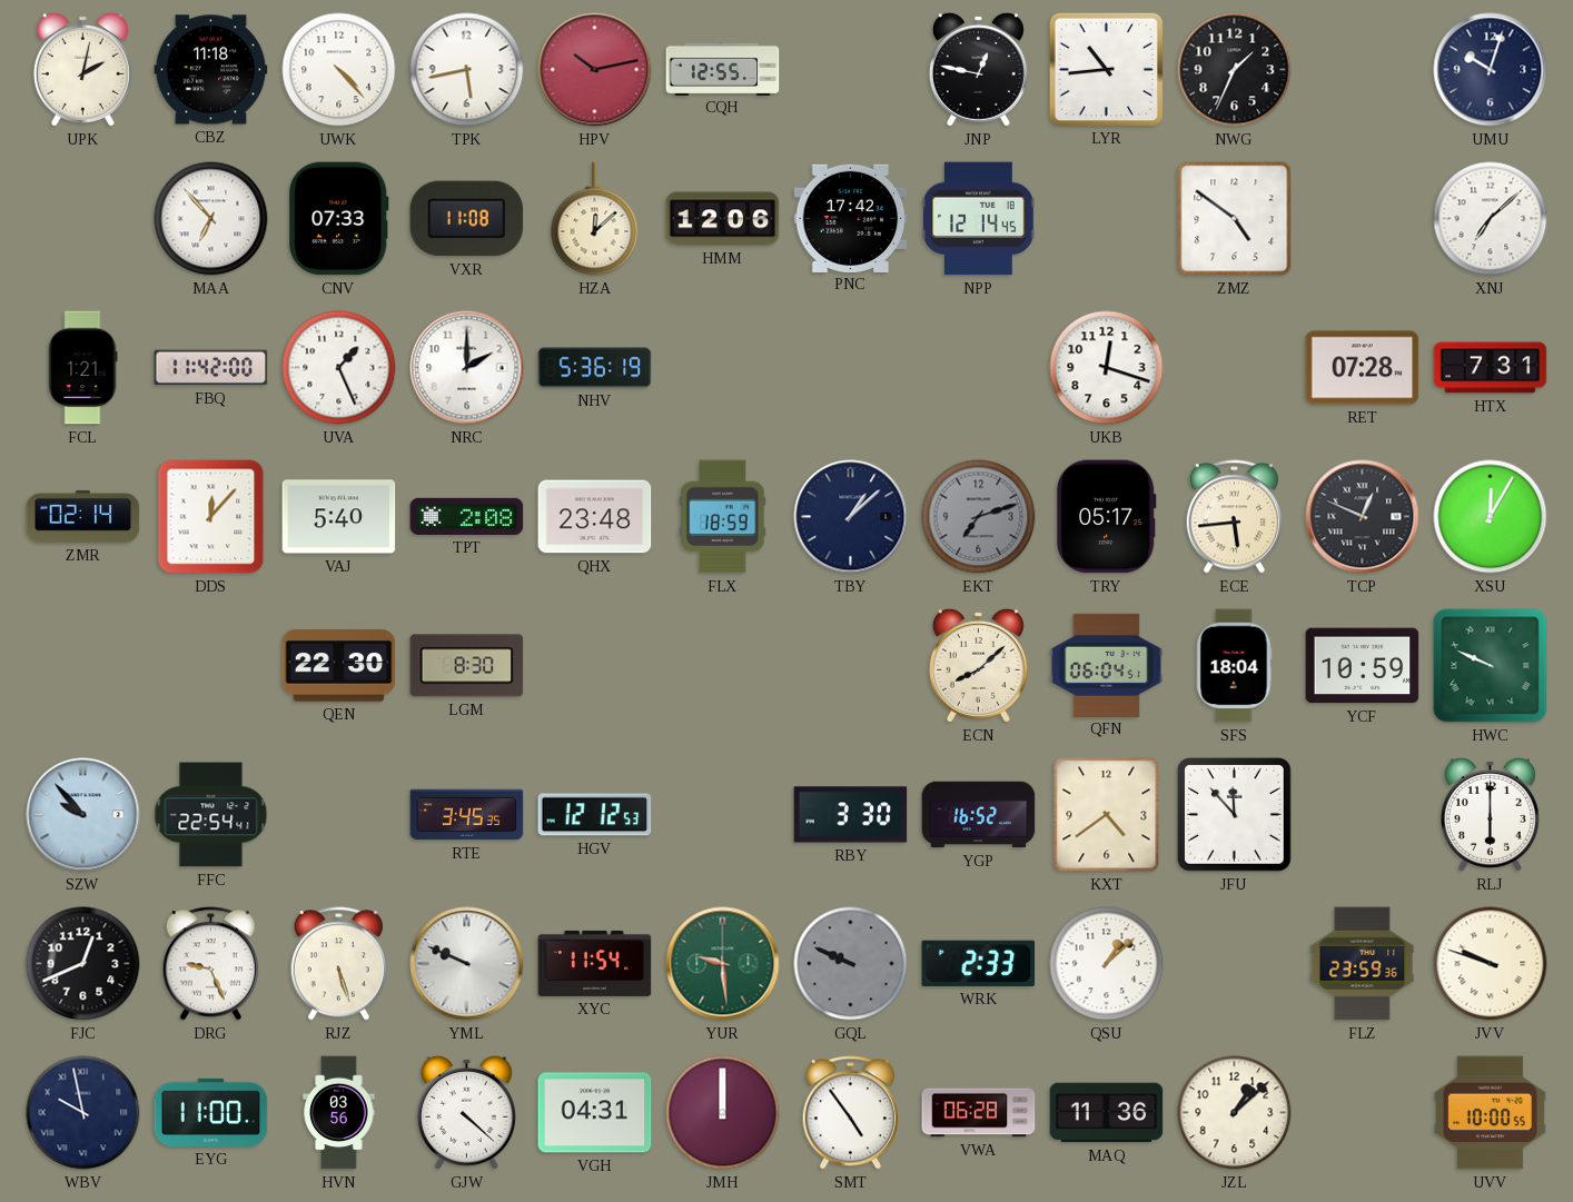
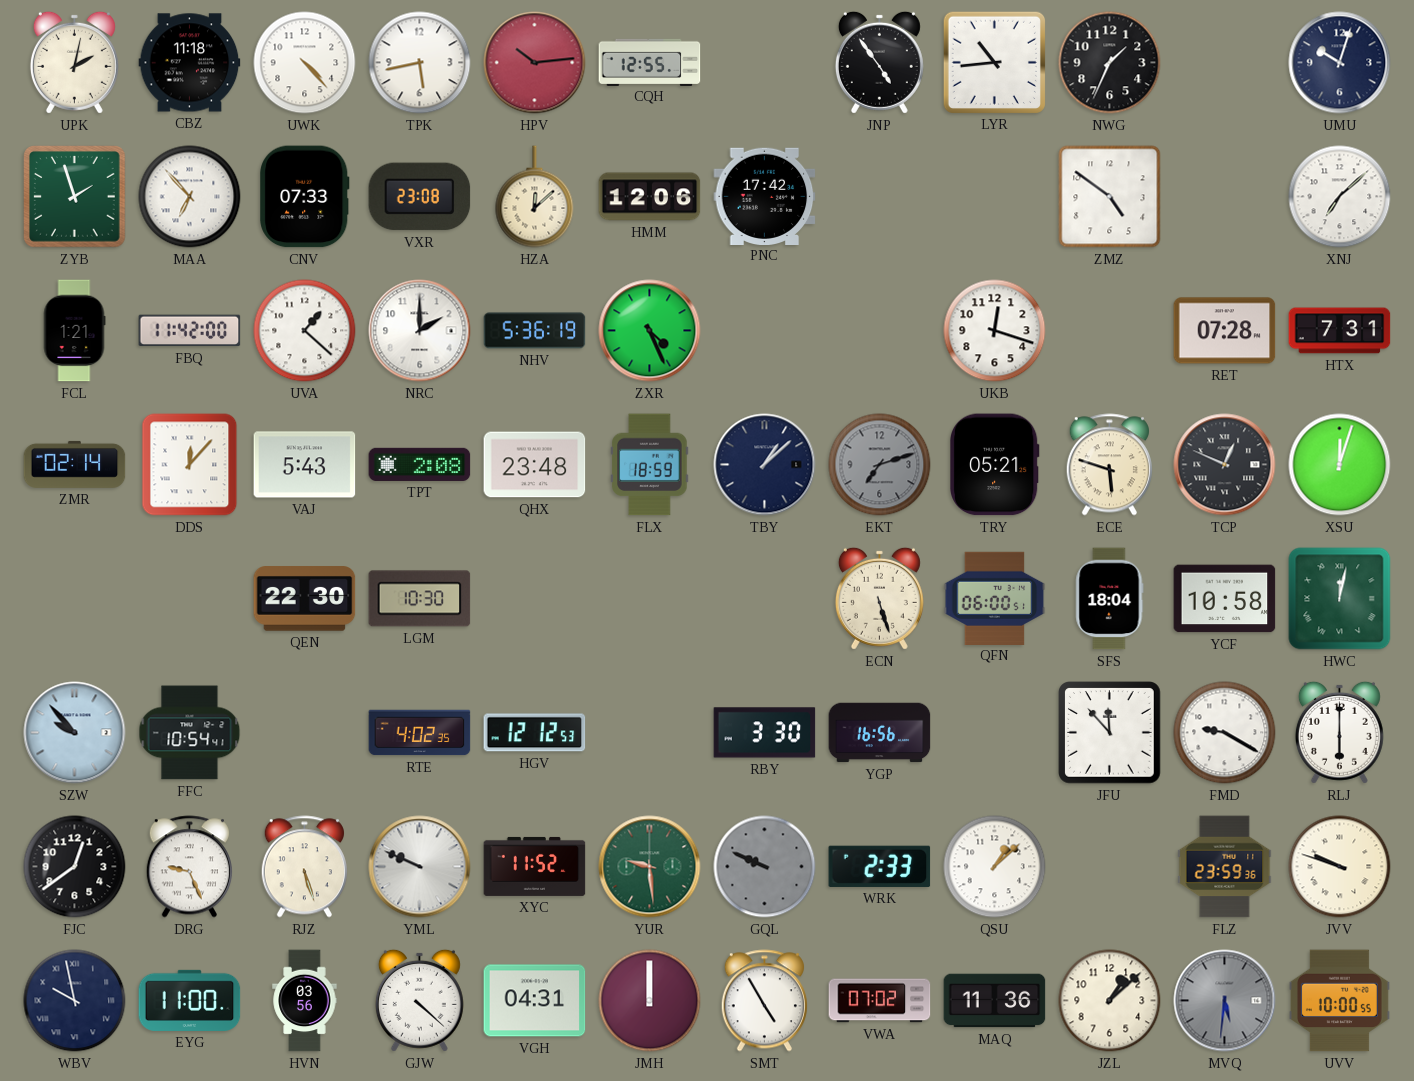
HPV: 10:13 -> 10:14
JNP: 12:47 -> 4:54
ZYB: none -> 1:57
VXR: 11:08 -> 23:08
NPP: 12:14 -> none
UVA: 1:26 -> 1:22
ZXR: none -> 4:26
VAJ: 5:40 -> 5:43
TRY: 05:17 -> 05:21
ECE: 5:44 -> 5:48
XSU: 12:05 -> 12:03
LGM: 8:30 -> 10:30
ECN: 8:08 -> 5:27
QFN: 06:04 -> 06:00
YCF: 10:59 -> 10:58
HWC: 9:49 -> 12:02
FFC: 22:54 -> 10:54
RTE: 3:45 -> 4:02
YGP: 16:52 -> 16:56
KXT: 4:39 -> none
FMD: none -> 9:20
FJC: 12:41 -> 12:39
XYC: 11:54 -> 11:52
SMT: 4:54 -> 4:55
VWA: 06:28 -> 07:02
MVQ: none -> 5:31
